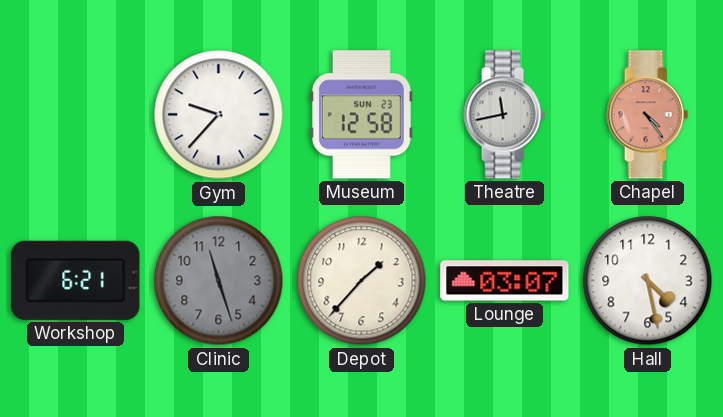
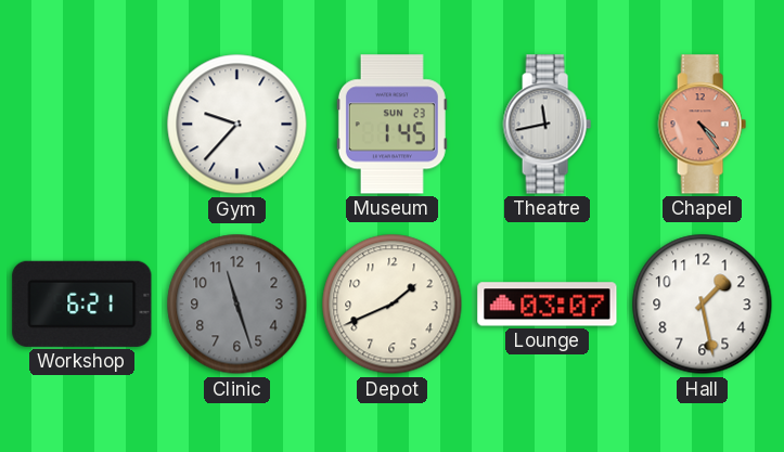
Museum: 12:58 -> 1:45
Depot: 1:37 -> 1:41
Hall: 4:28 -> 1:28
